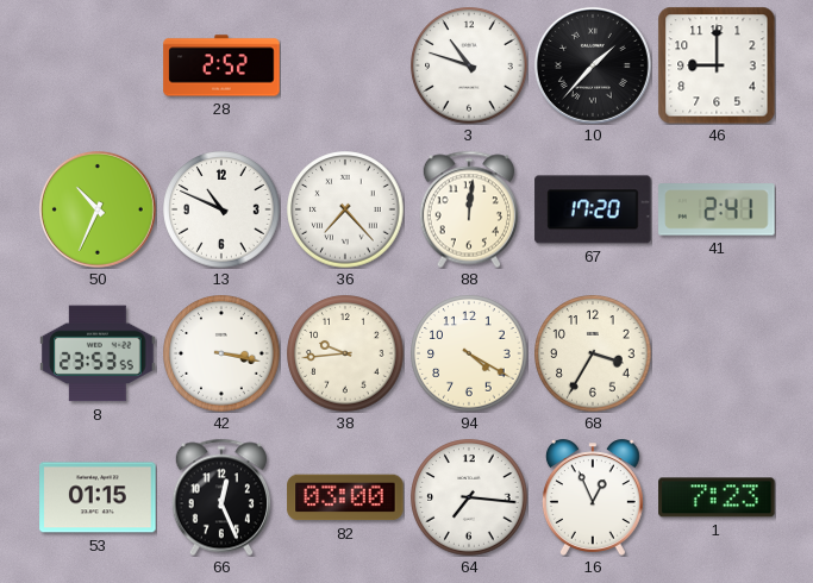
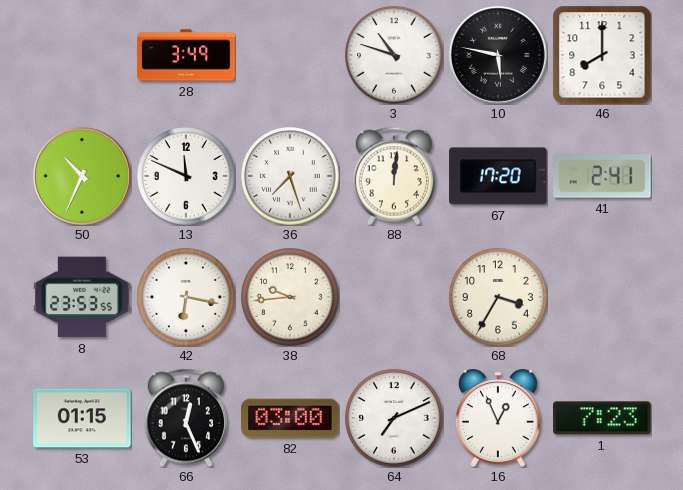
28: 2:52 -> 3:49
10: 1:37 -> 5:47
46: 9:00 -> 8:00
13: 10:49 -> 11:49
36: 7:23 -> 7:27
42: 3:17 -> 6:17
94: 4:20 -> none
64: 7:16 -> 7:11
